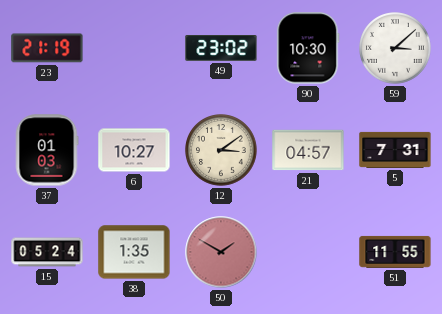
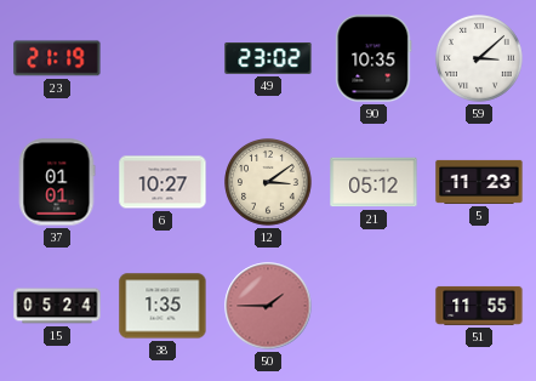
90: 10:30 -> 10:35
37: 01:03 -> 01:01
21: 04:57 -> 05:12
5: 7:31 -> 11:23
50: 1:50 -> 1:45
